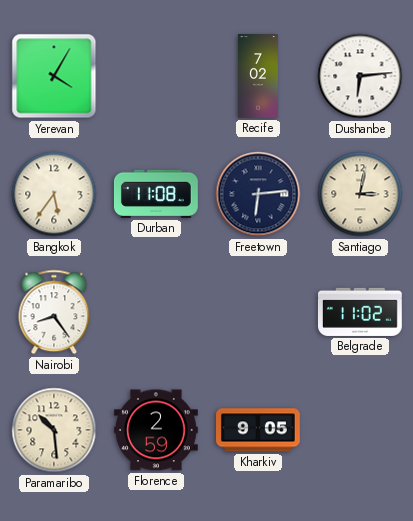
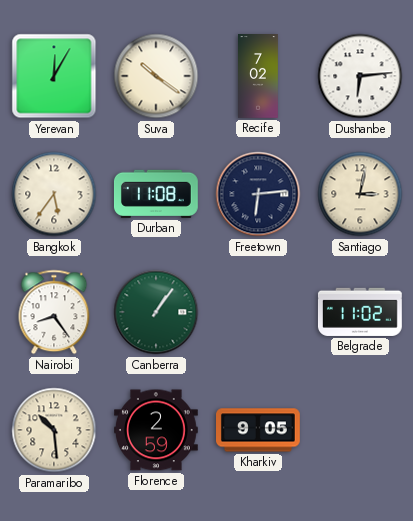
Yerevan: 4:05 -> 12:05
Suva: none -> 10:21
Canberra: none -> 1:06
